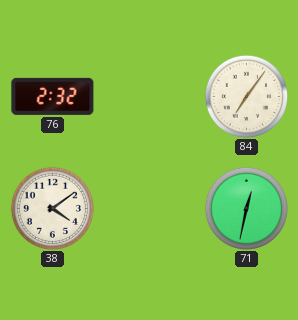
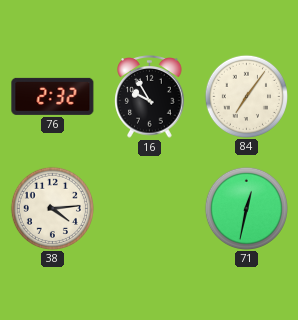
16: none -> 9:55
38: 4:09 -> 4:14
